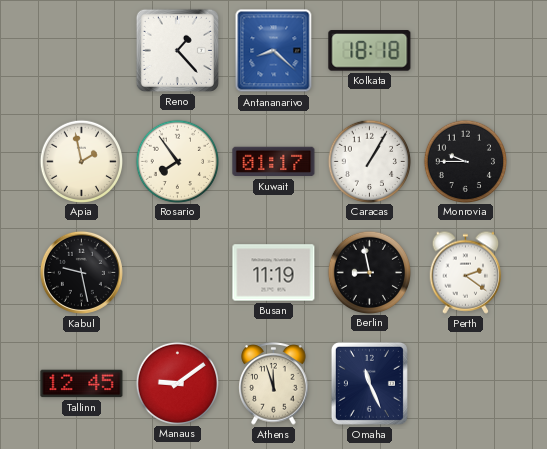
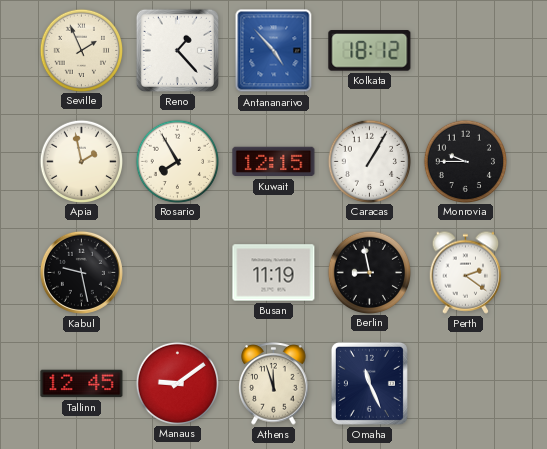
Seville: none -> 1:56
Antananarivo: 8:22 -> 4:53
Kolkata: 18:18 -> 18:12
Rosario: 7:54 -> 7:55
Kuwait: 01:17 -> 12:15
